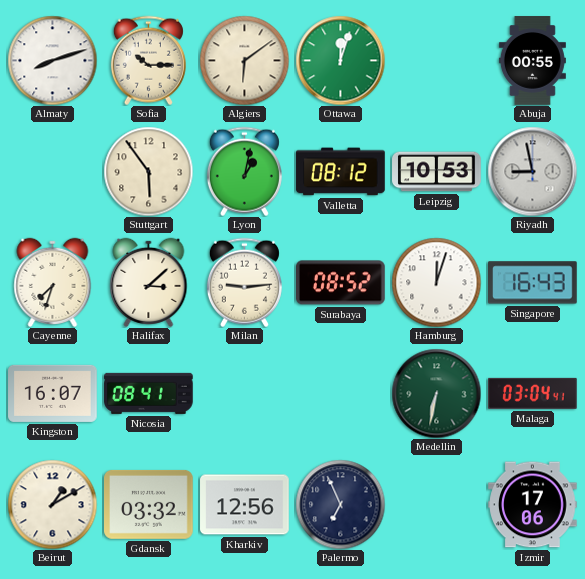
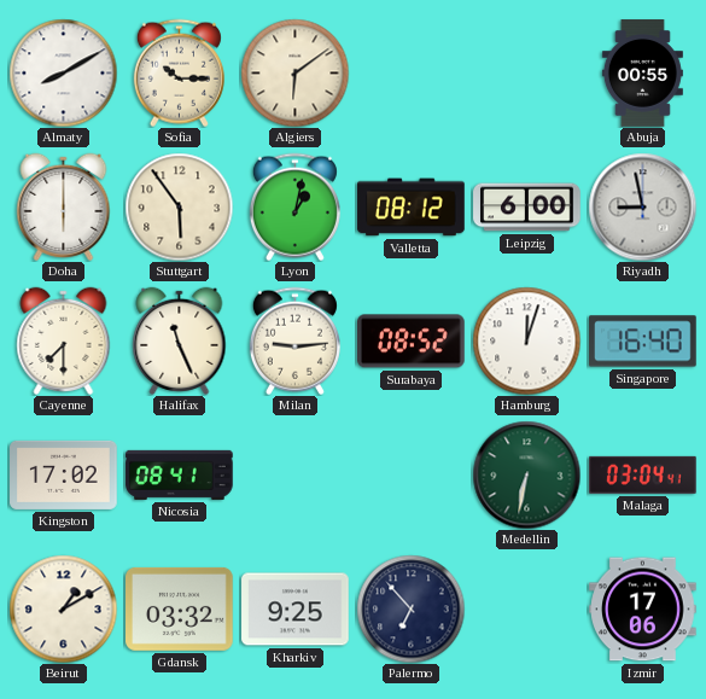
Almaty: 8:12 -> 8:10
Ottawa: 12:03 -> none
Doha: none -> 6:00
Leipzig: 10:53 -> 6:00
Cayenne: 7:33 -> 7:30
Halifax: 3:08 -> 11:26
Singapore: 16:43 -> 16:40
Kingston: 16:07 -> 17:02
Kharkiv: 12:56 -> 9:25
Palermo: 6:56 -> 6:53
